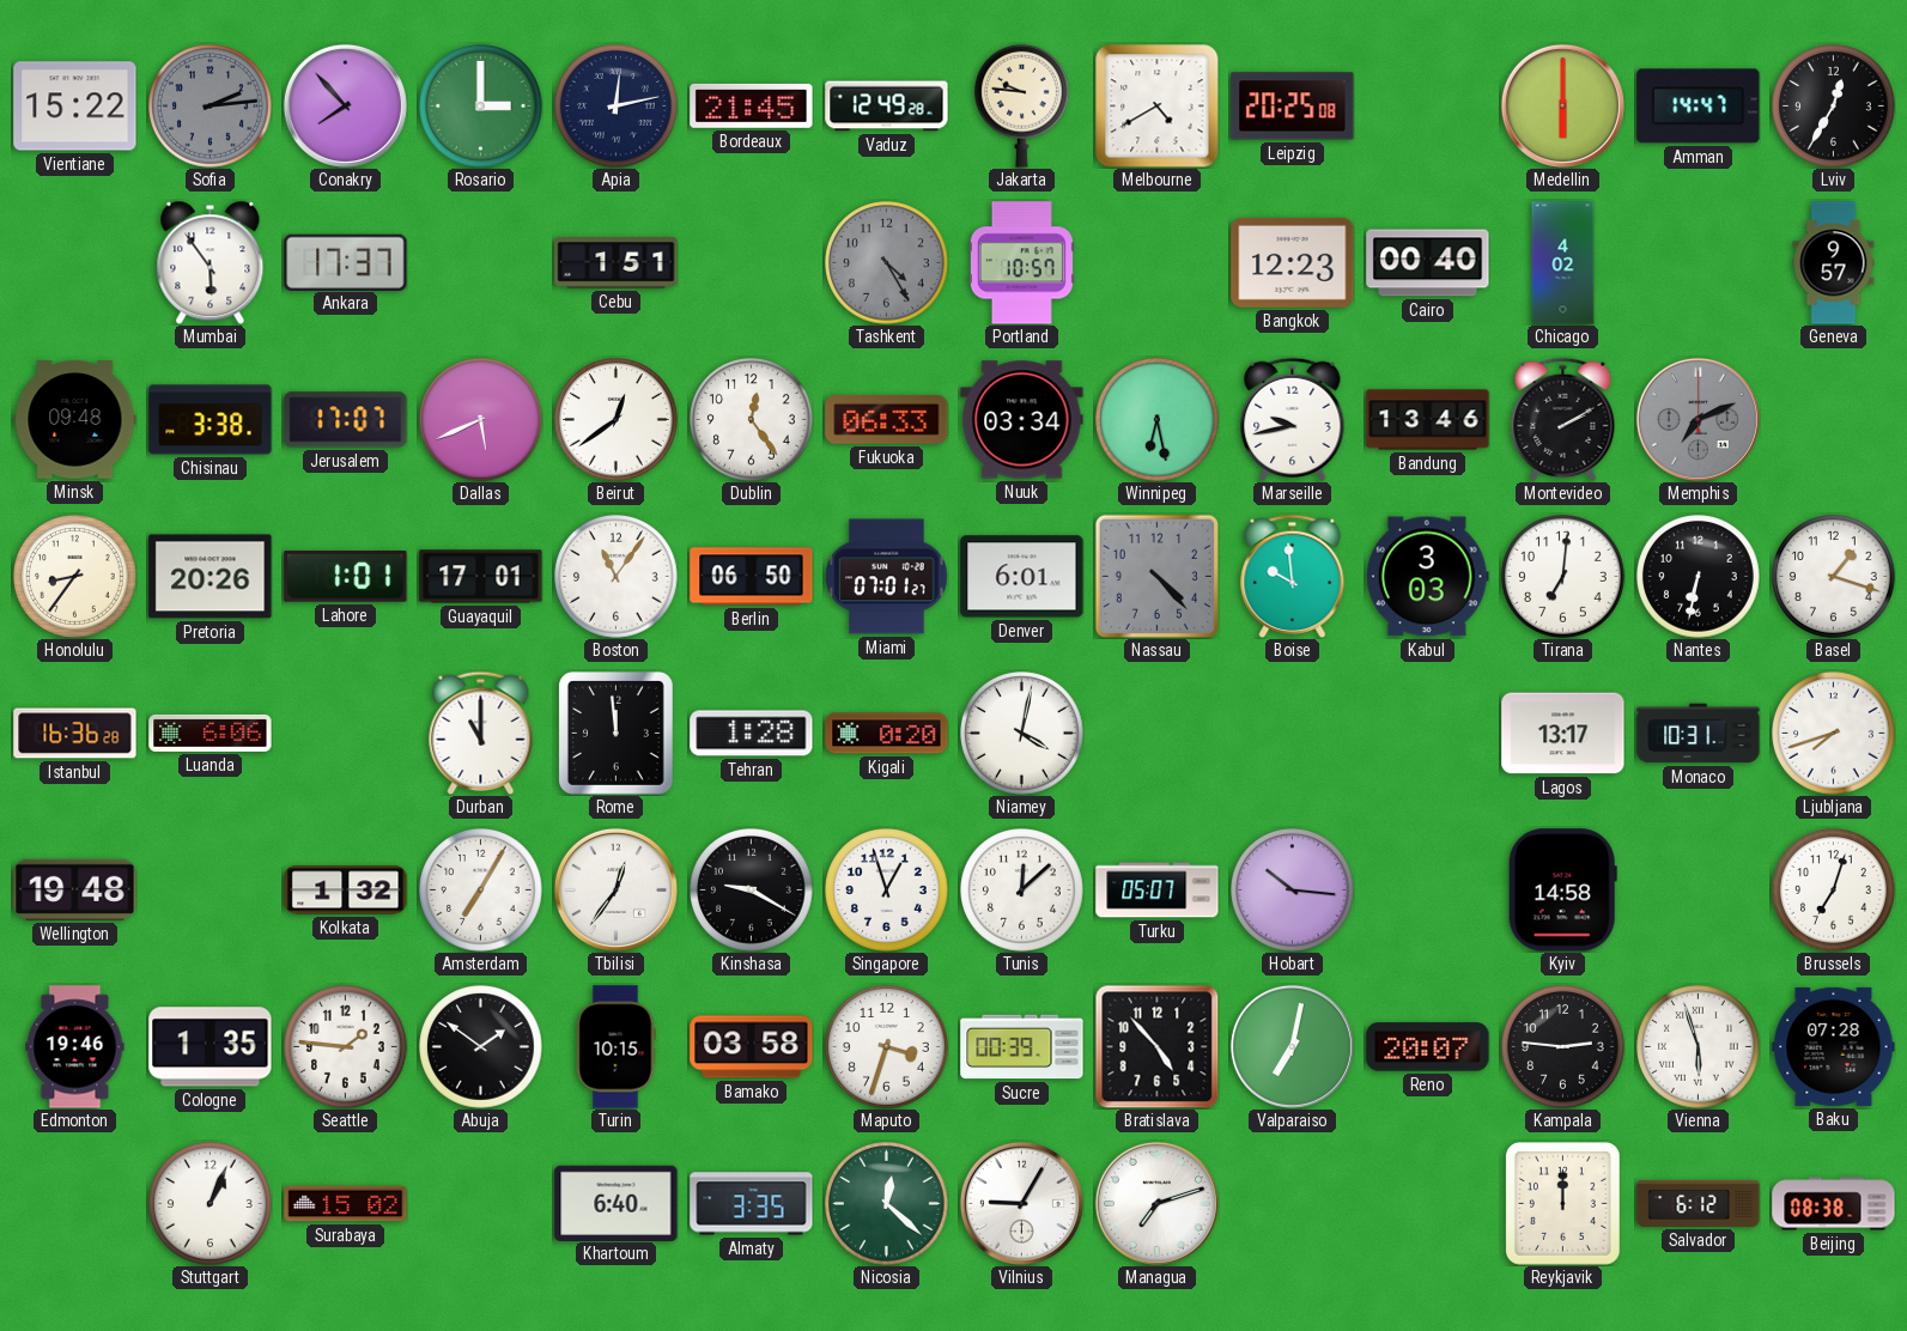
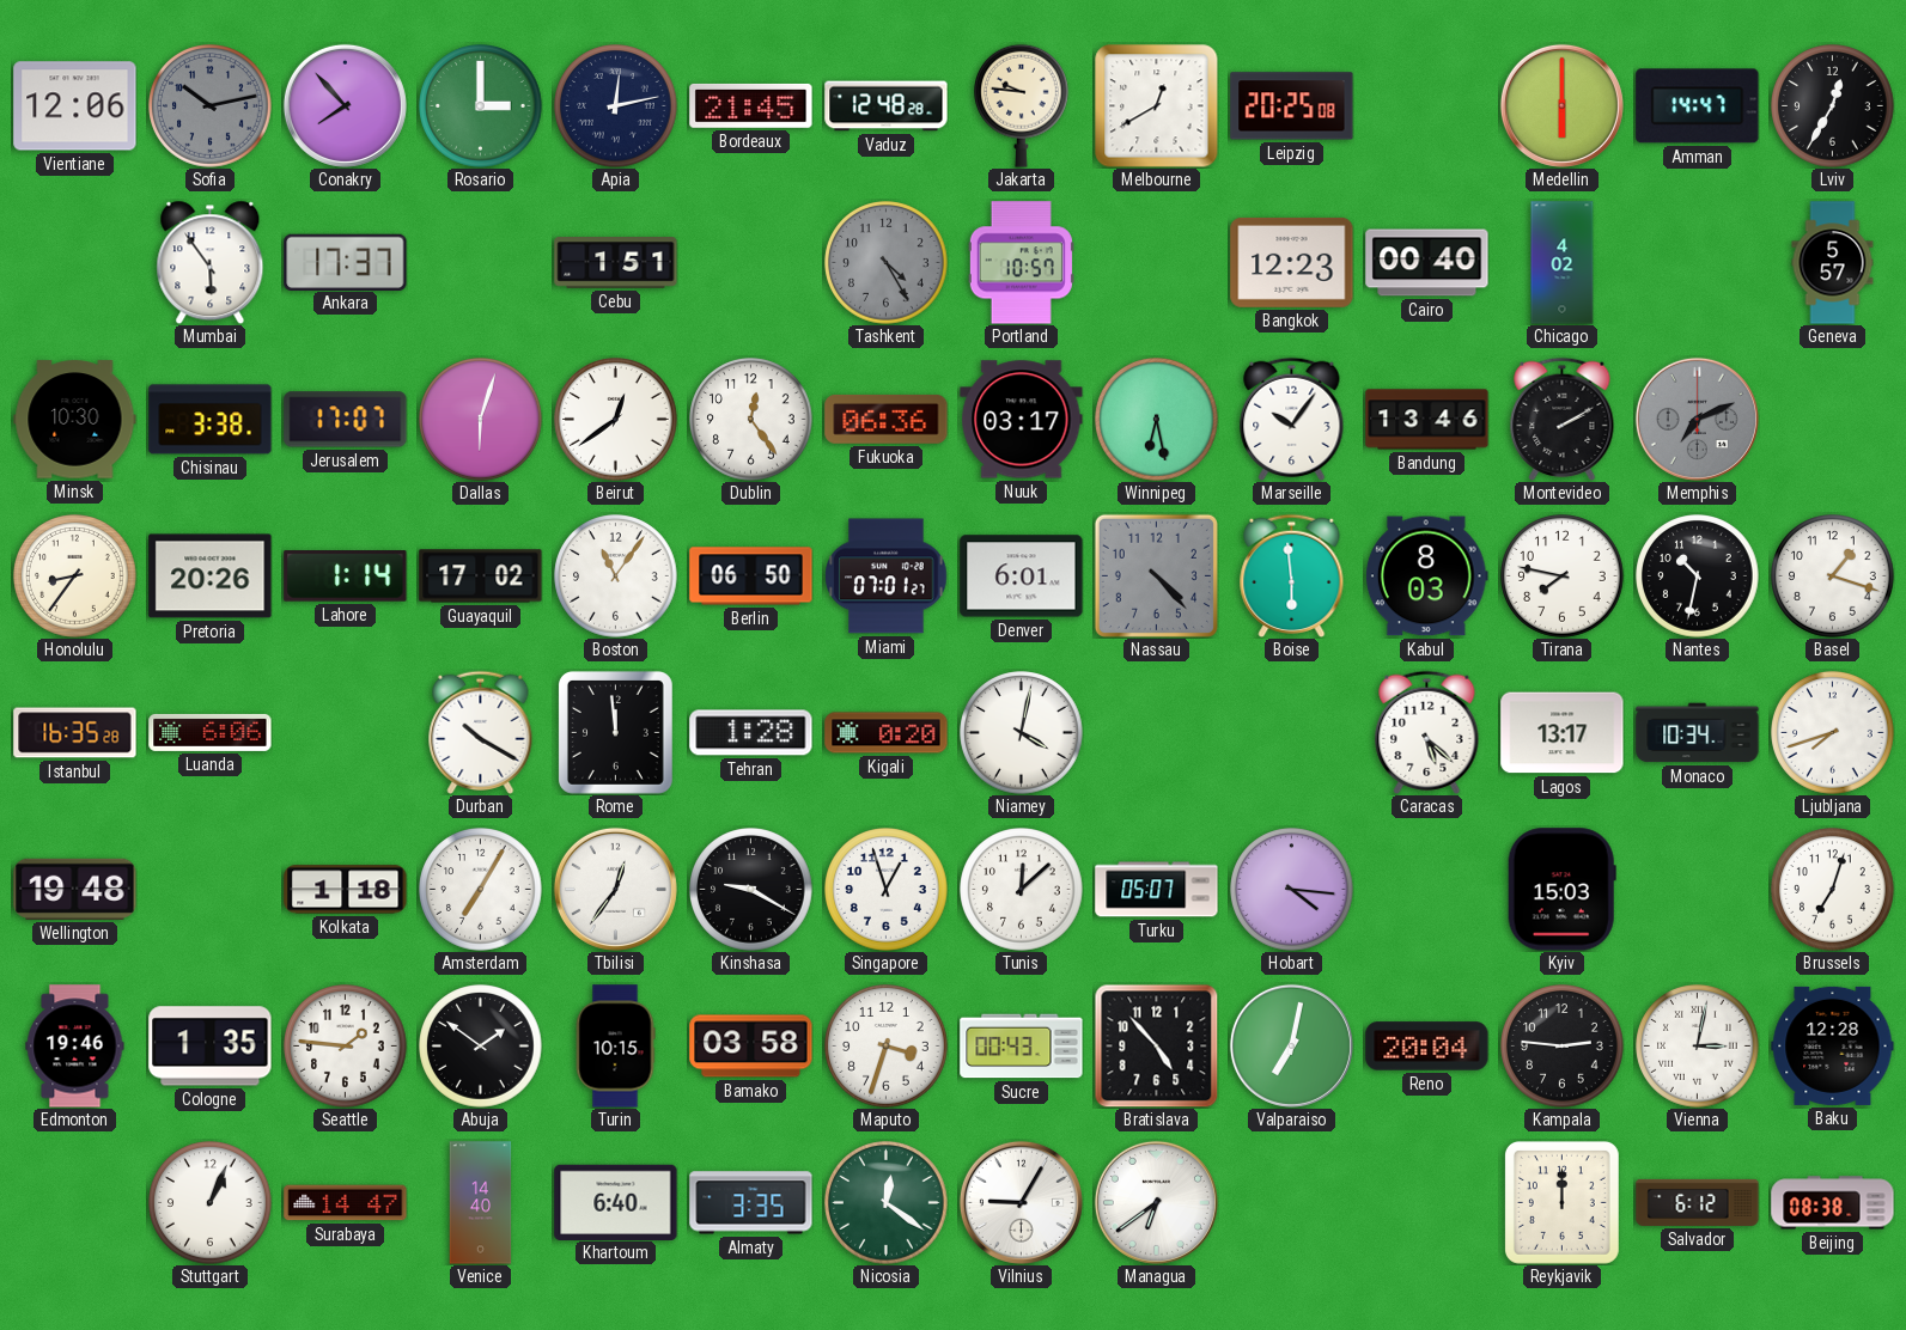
Vientiane: 15:22 -> 12:06
Sofia: 2:14 -> 10:13
Vaduz: 12:49 -> 12:48
Melbourne: 4:40 -> 12:40
Geneva: 9:57 -> 5:57
Minsk: 09:48 -> 10:30
Dallas: 5:41 -> 6:03
Fukuoka: 06:33 -> 06:36
Nuuk: 03:34 -> 03:17
Marseille: 9:43 -> 10:06
Lahore: 1:01 -> 1:14
Guayaquil: 17:01 -> 17:02
Boise: 9:59 -> 5:59
Kabul: 3:03 -> 8:03
Tirana: 7:01 -> 7:47
Nantes: 6:32 -> 10:32
Istanbul: 16:36 -> 16:35
Durban: 11:00 -> 10:20
Caracas: none -> 5:22
Monaco: 10:31 -> 10:34
Kolkata: 1:32 -> 1:18
Hobart: 10:16 -> 4:16
Kyiv: 14:58 -> 15:03
Sucre: 00:39 -> 00:43
Reno: 20:07 -> 20:04
Vienna: 5:57 -> 3:02
Baku: 07:28 -> 12:28
Surabaya: 15:02 -> 14:47
Venice: none -> 14:40
Nicosia: 12:22 -> 12:21
Managua: 7:12 -> 6:39
